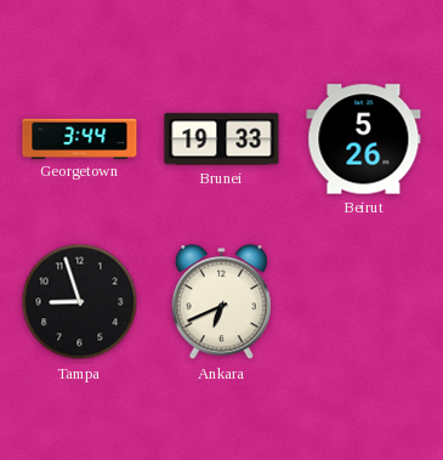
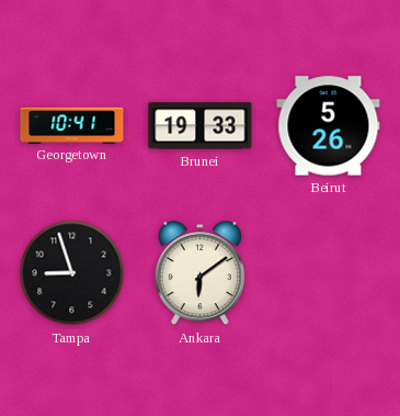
Georgetown: 3:44 -> 10:41
Ankara: 6:41 -> 6:09
